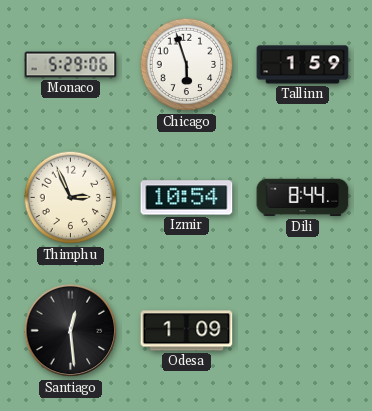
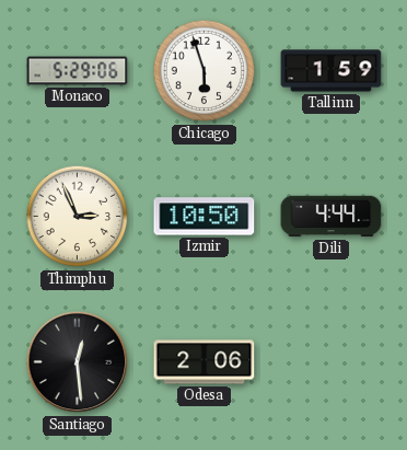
Izmir: 10:54 -> 10:50
Dili: 8:44 -> 4:44
Odesa: 1:09 -> 2:06
